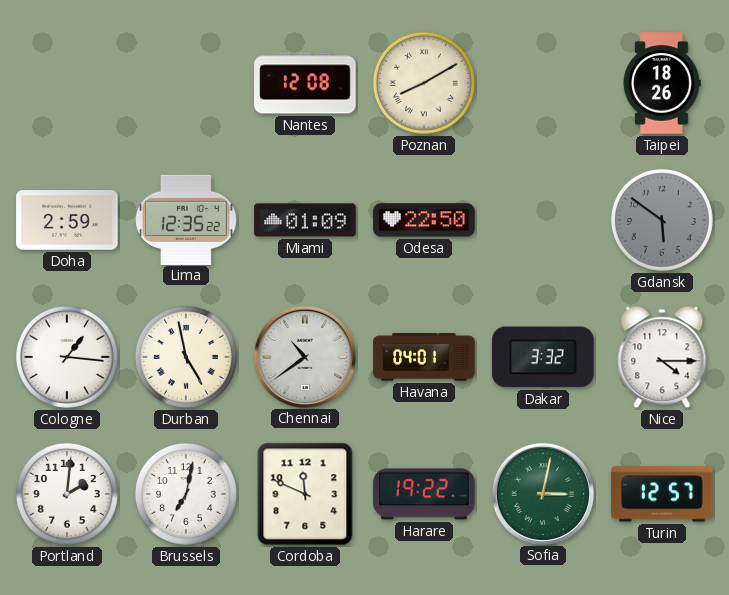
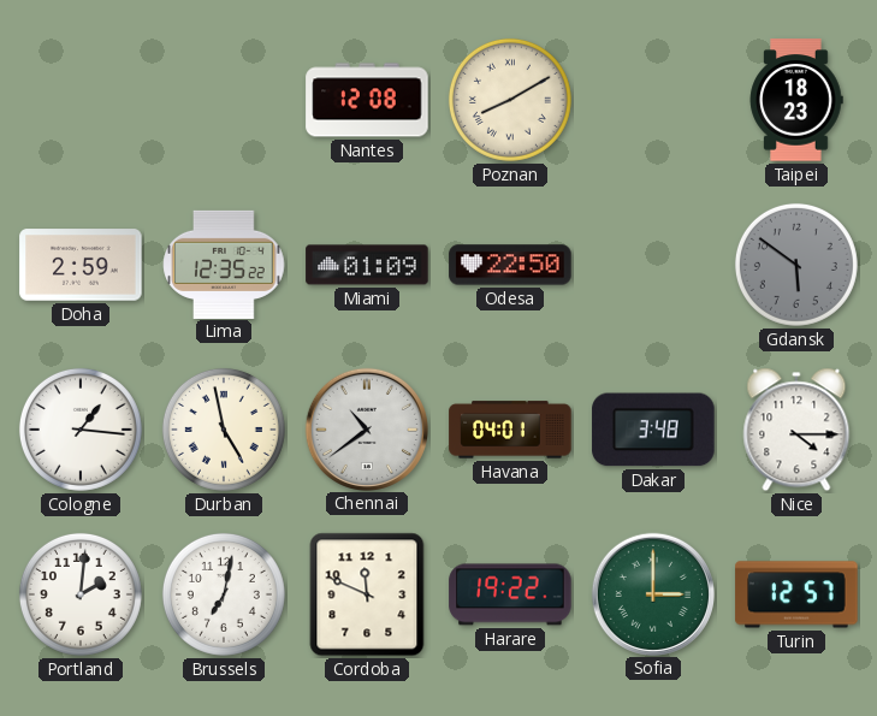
Taipei: 18:26 -> 18:23
Dakar: 3:32 -> 3:48
Sofia: 3:02 -> 3:00
